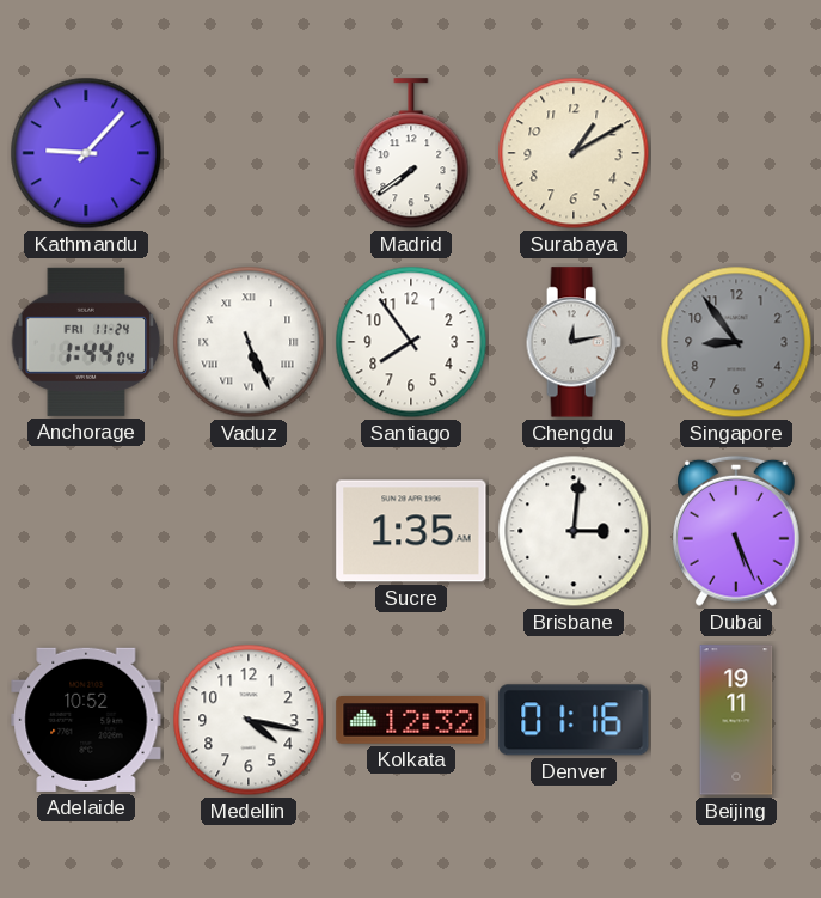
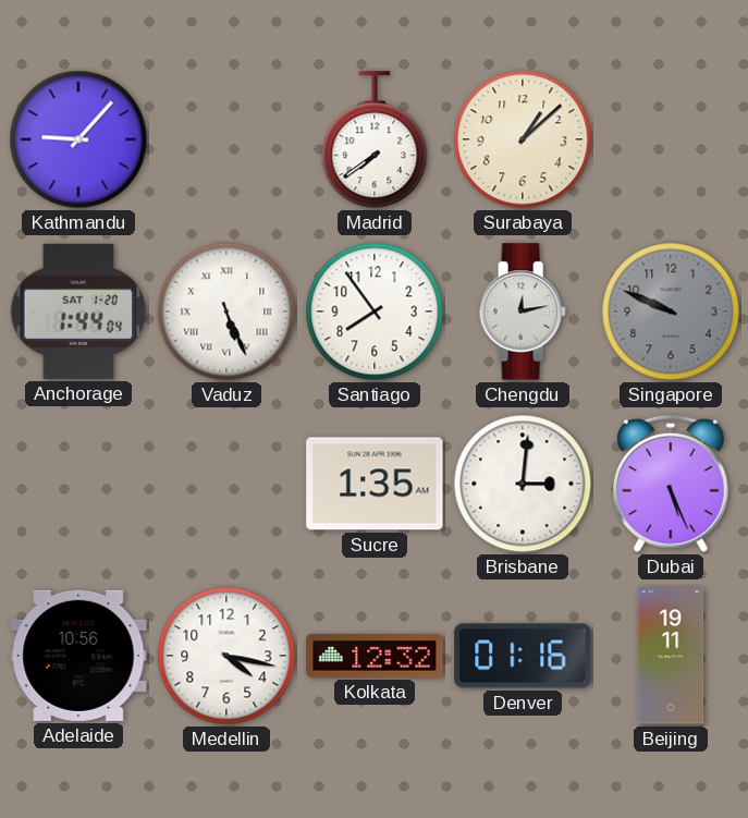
Surabaya: 1:10 -> 1:08
Anchorage date: FRI 11-24 -> SAT 1-20
Singapore: 8:54 -> 9:49
Adelaide: 10:52 -> 10:56
